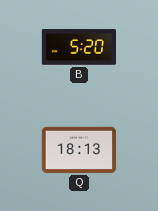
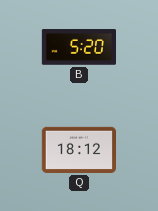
Q: 18:13 -> 18:12
